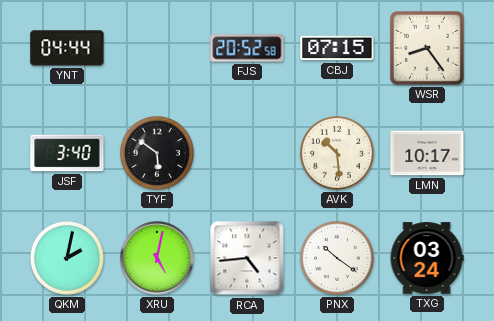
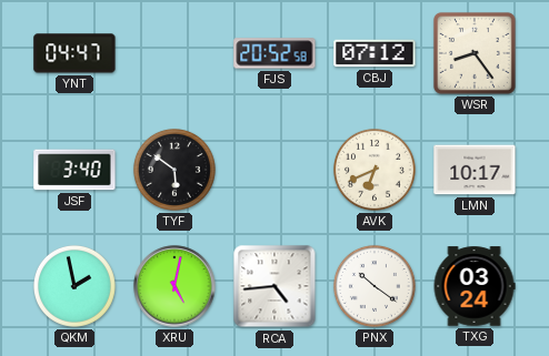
YNT: 04:44 -> 04:47
CBJ: 07:15 -> 07:12
AVK: 10:29 -> 6:41
QKM: 2:02 -> 1:58
